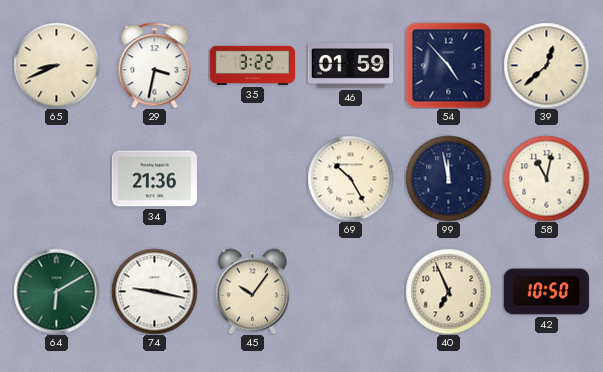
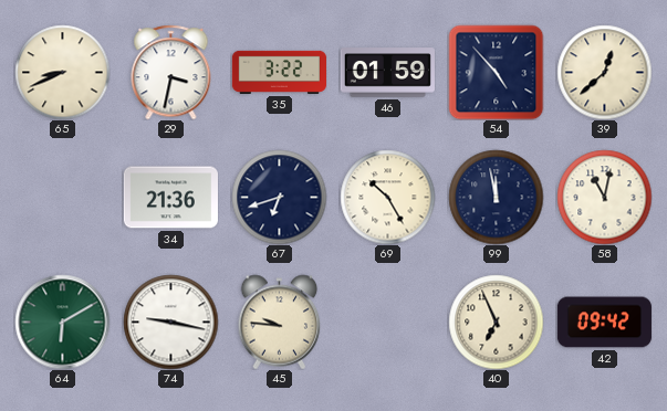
67: none -> 6:42
45: 10:06 -> 9:46
42: 10:50 -> 09:42
